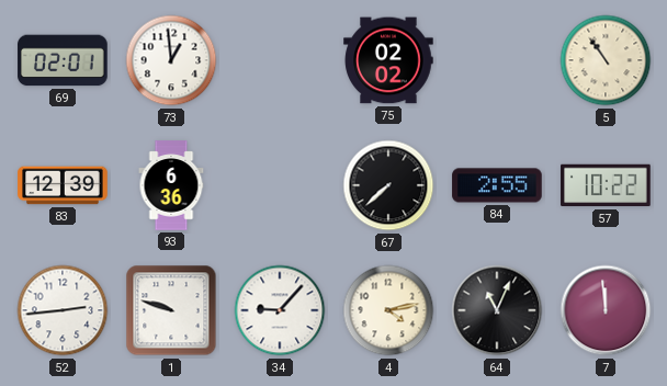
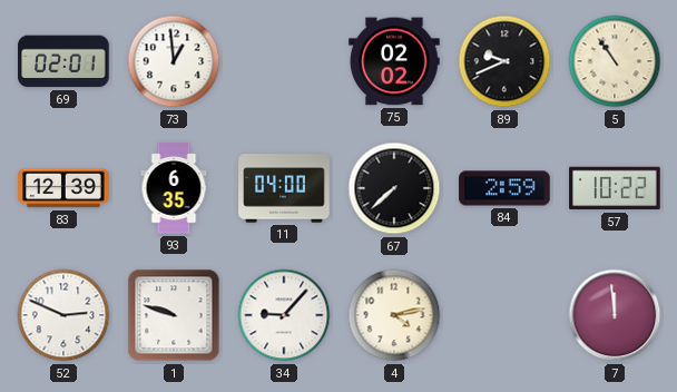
89: none -> 9:41
93: 6:36 -> 6:35
11: none -> 04:00
84: 2:55 -> 2:59
52: 2:44 -> 2:49
64: 11:04 -> none
